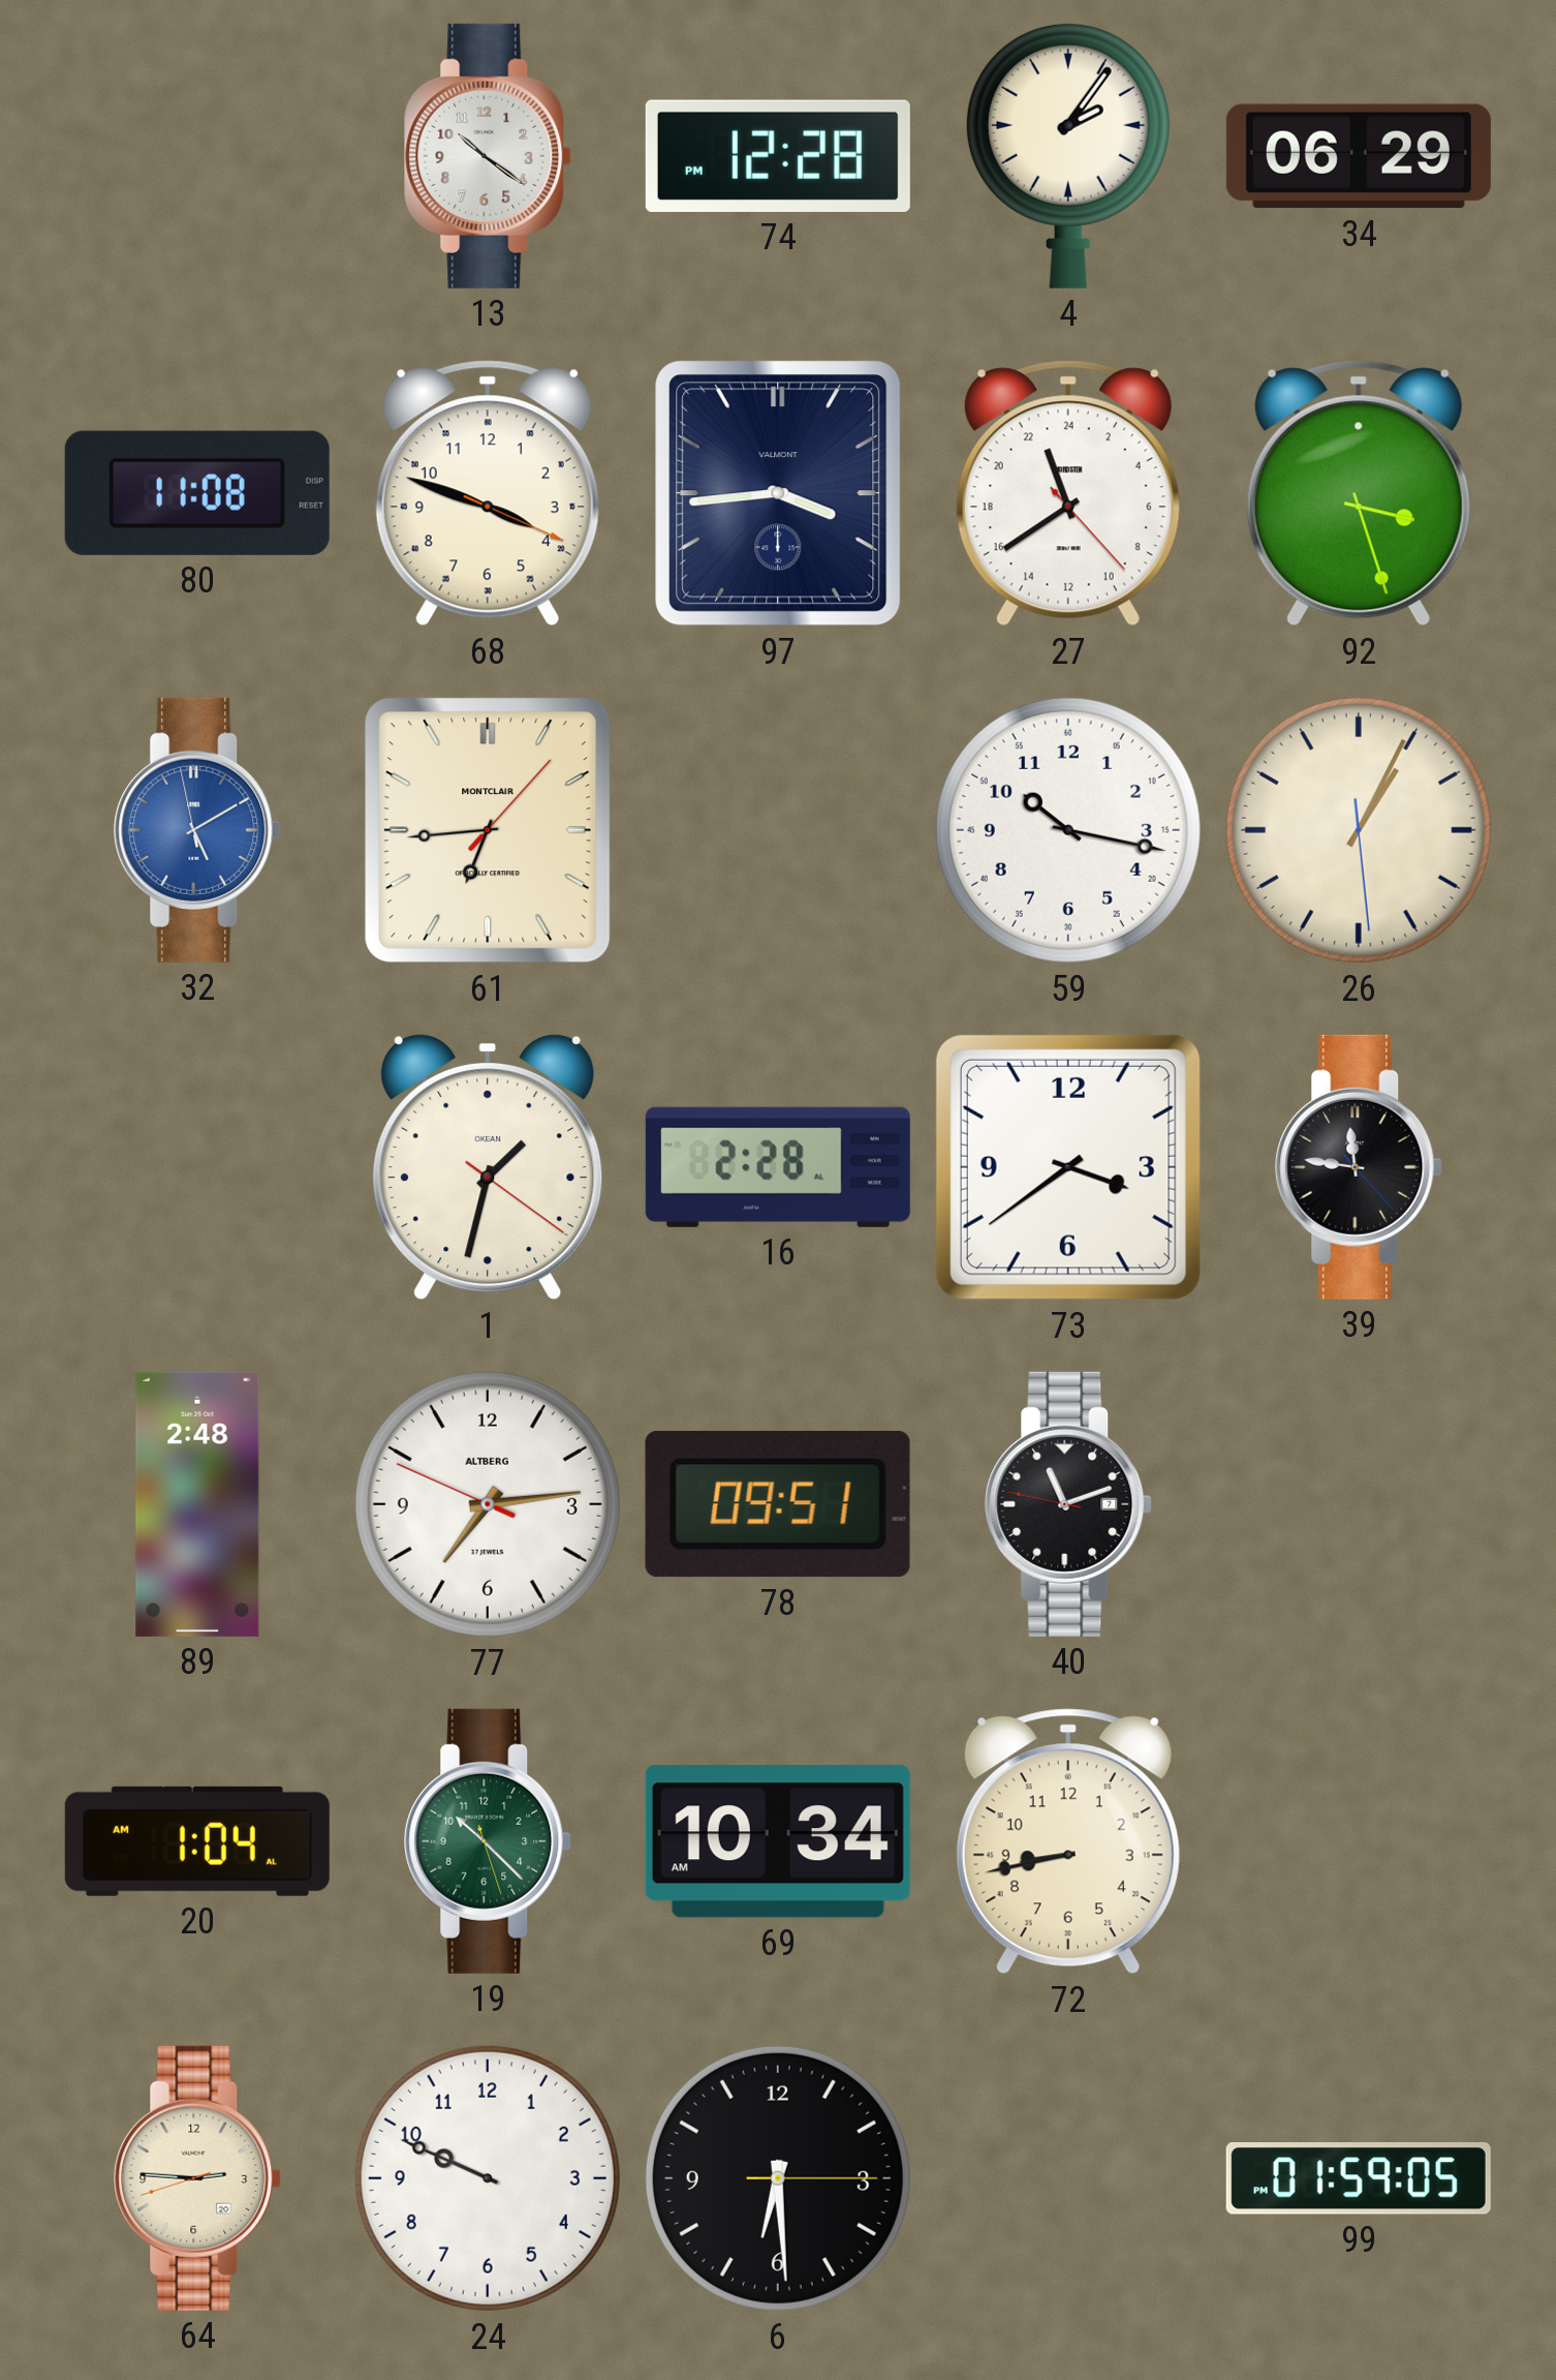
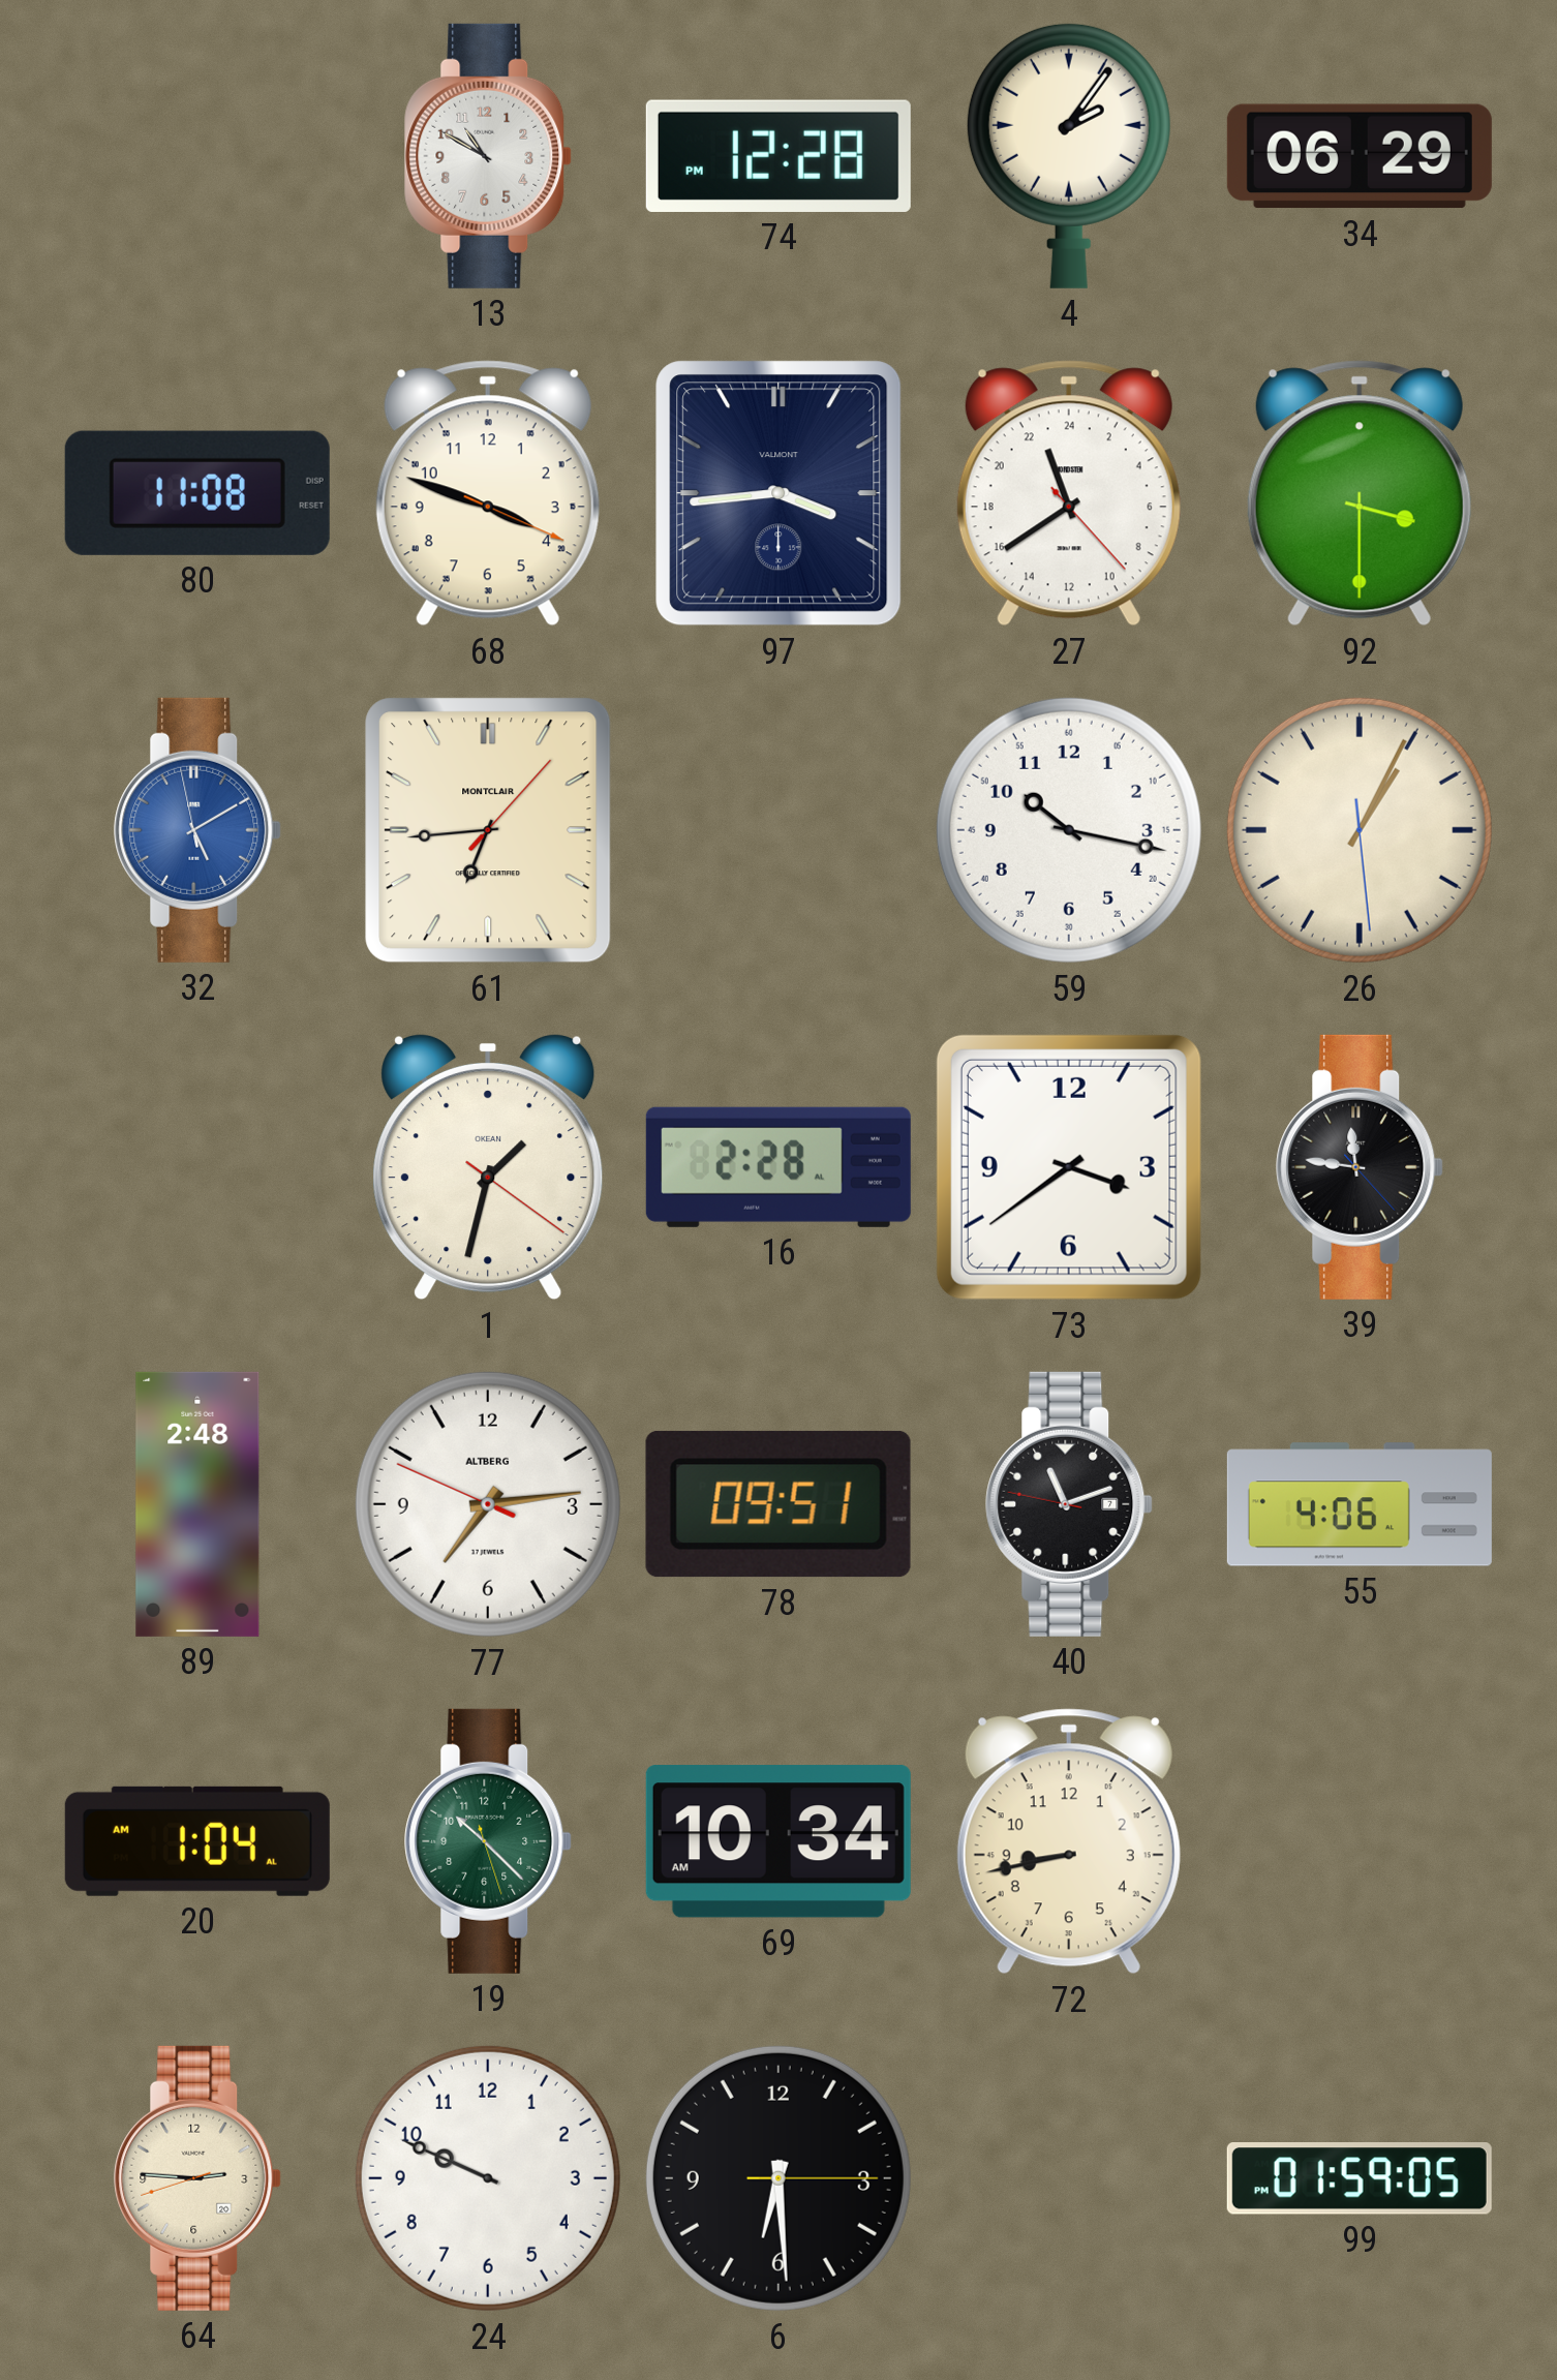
13: 10:21 -> 10:50
92: 3:27 -> 3:30
55: none -> 4:06
